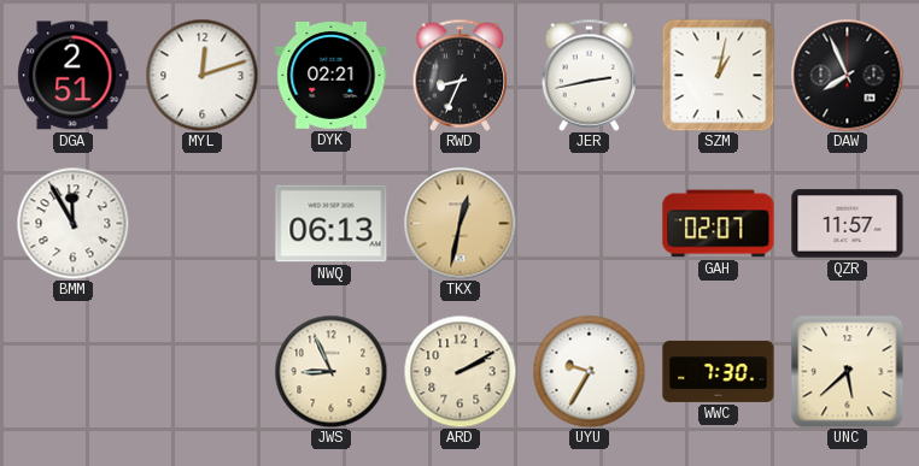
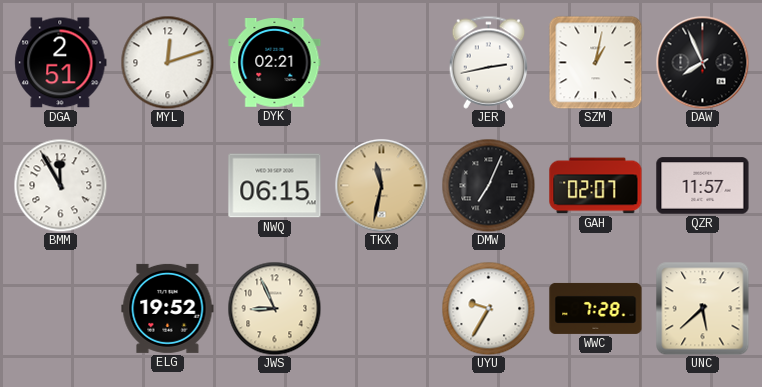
RWD: 8:34 -> none
NWQ: 06:13 -> 06:15
TKX: 12:32 -> 11:32
DMW: none -> 7:04
ELG: none -> 19:52
ARD: 2:10 -> none
WWC: 7:30 -> 7:28
